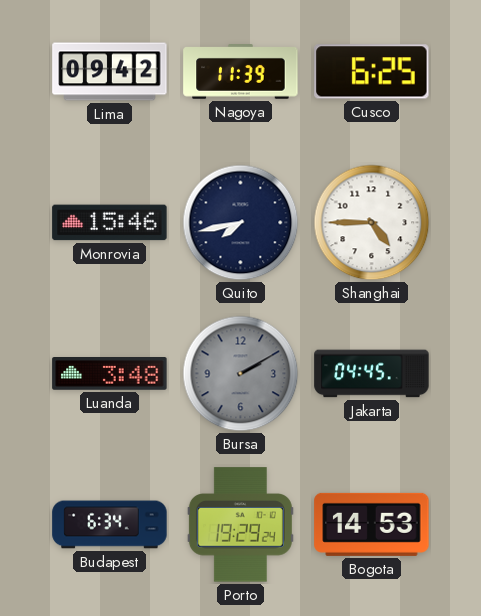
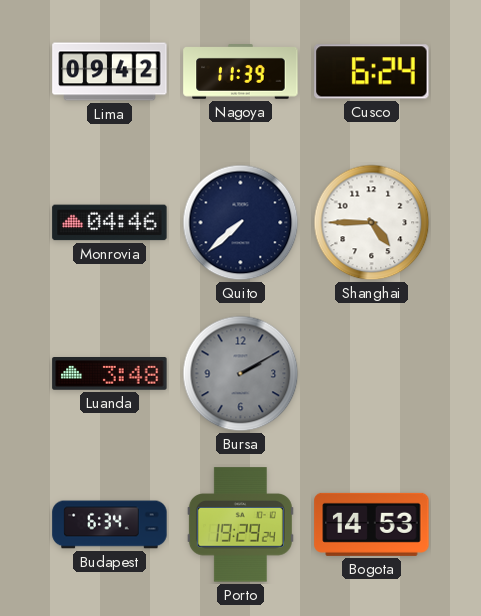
Cusco: 6:25 -> 6:24
Monrovia: 15:46 -> 04:46
Quito: 7:43 -> 7:38
Jakarta: 04:45 -> none
